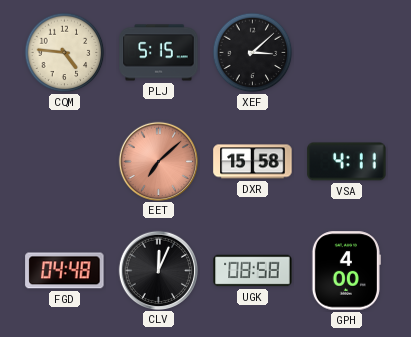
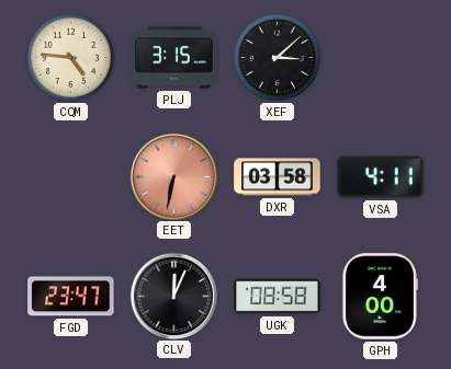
PLJ: 5:15 -> 3:15
EET: 7:08 -> 6:32
DXR: 15:58 -> 03:58
FGD: 04:48 -> 23:47
